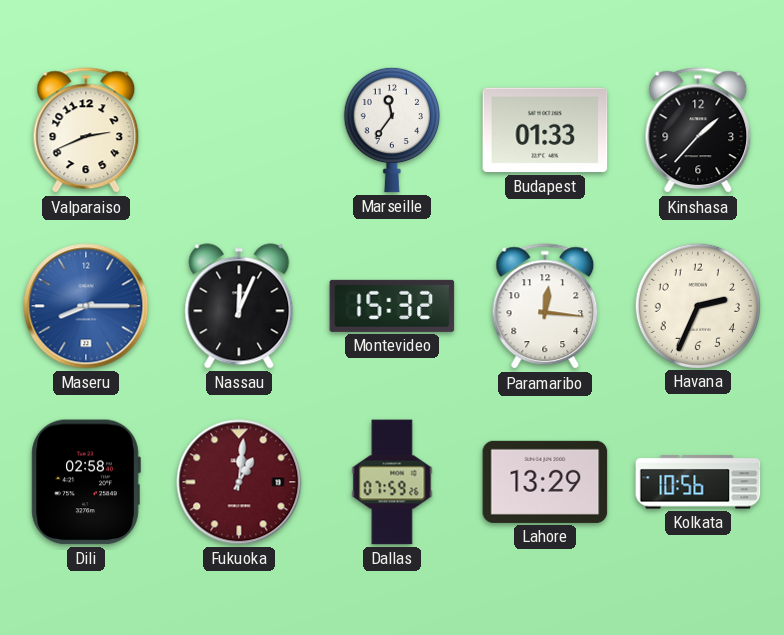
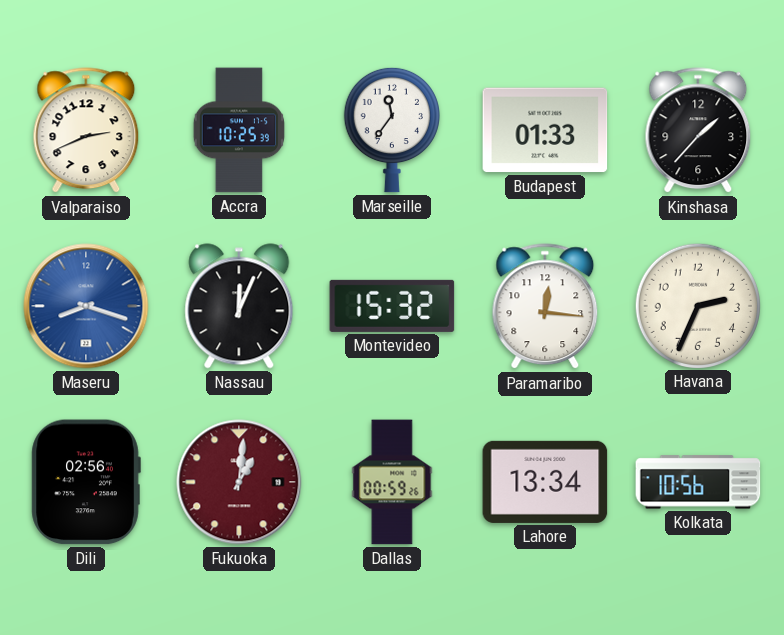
Accra: none -> 10:25
Maseru: 8:15 -> 8:18
Dili: 02:58 -> 02:56
Dallas: 07:59 -> 00:59
Lahore: 13:29 -> 13:34
